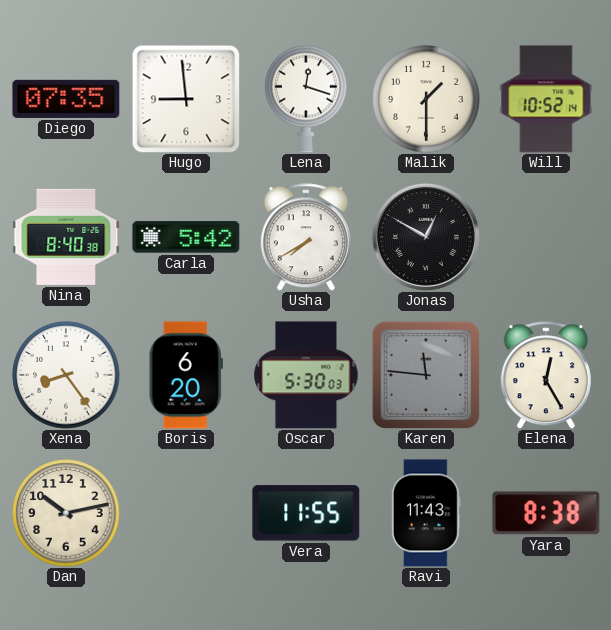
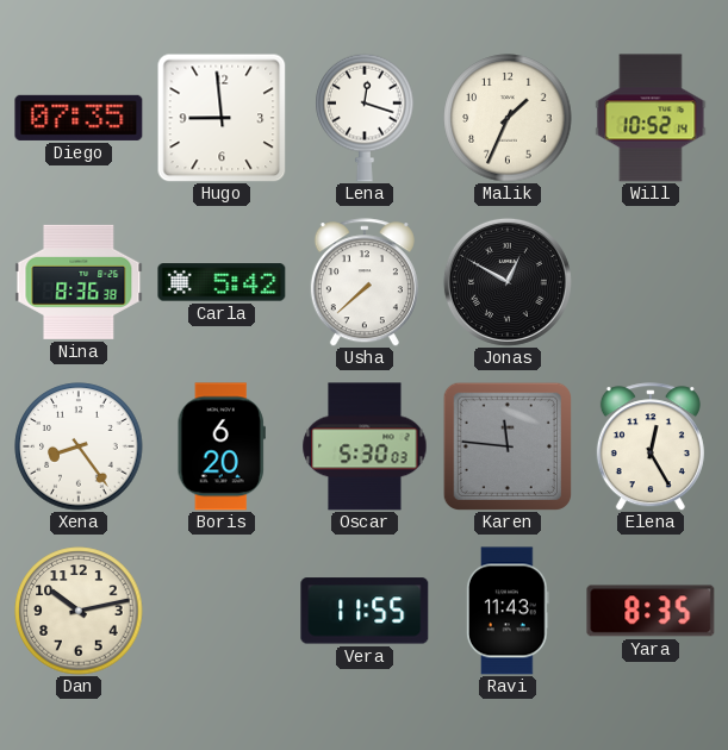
Malik: 1:30 -> 1:34
Nina: 8:40 -> 8:36
Usha: 7:40 -> 7:38
Yara: 8:38 -> 8:35
